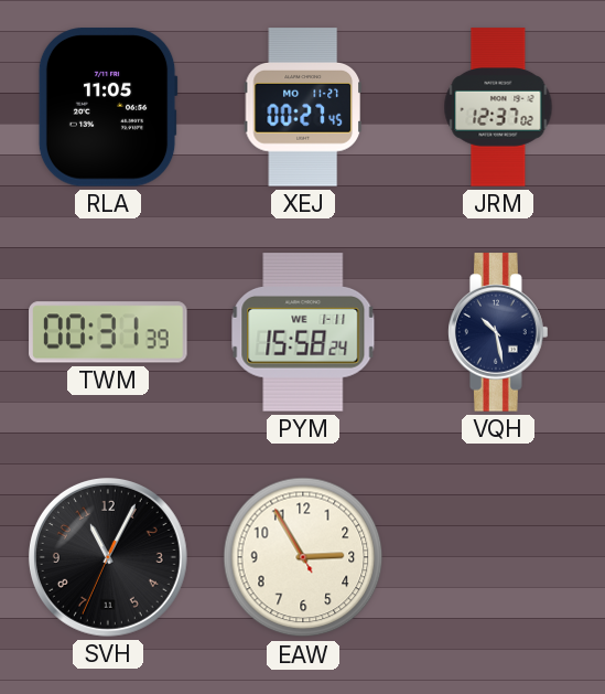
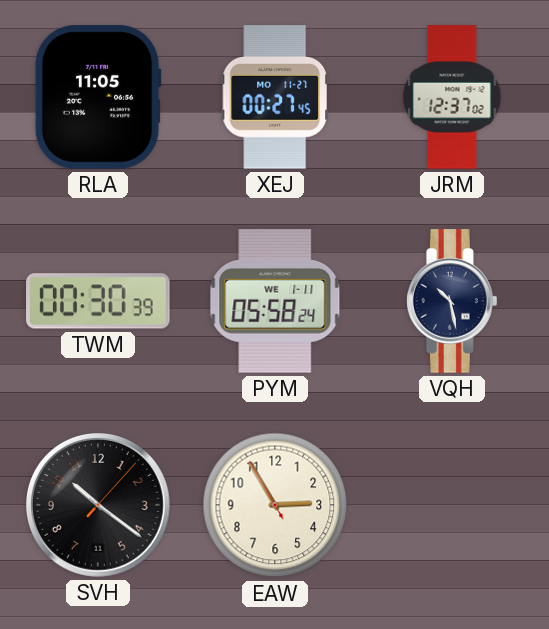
TWM: 00:31 -> 00:30
PYM: 15:58 -> 05:58
SVH: 11:04 -> 10:21
